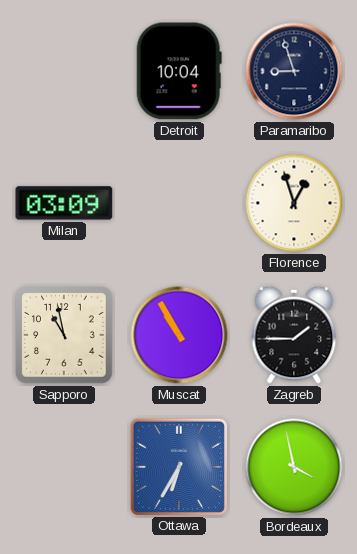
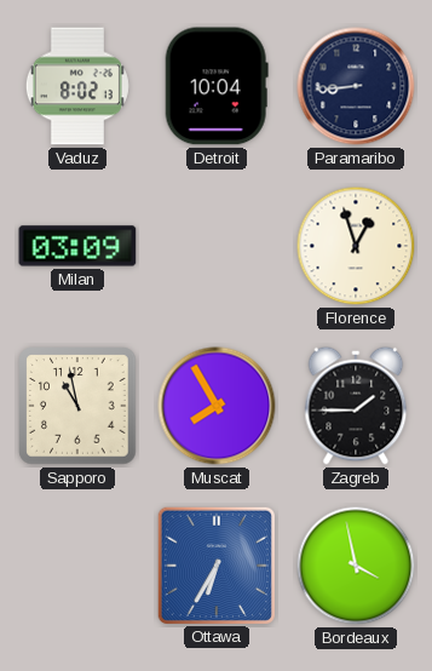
Vaduz: none -> 8:02
Paramaribo: 8:57 -> 8:44
Muscat: 10:55 -> 7:55
